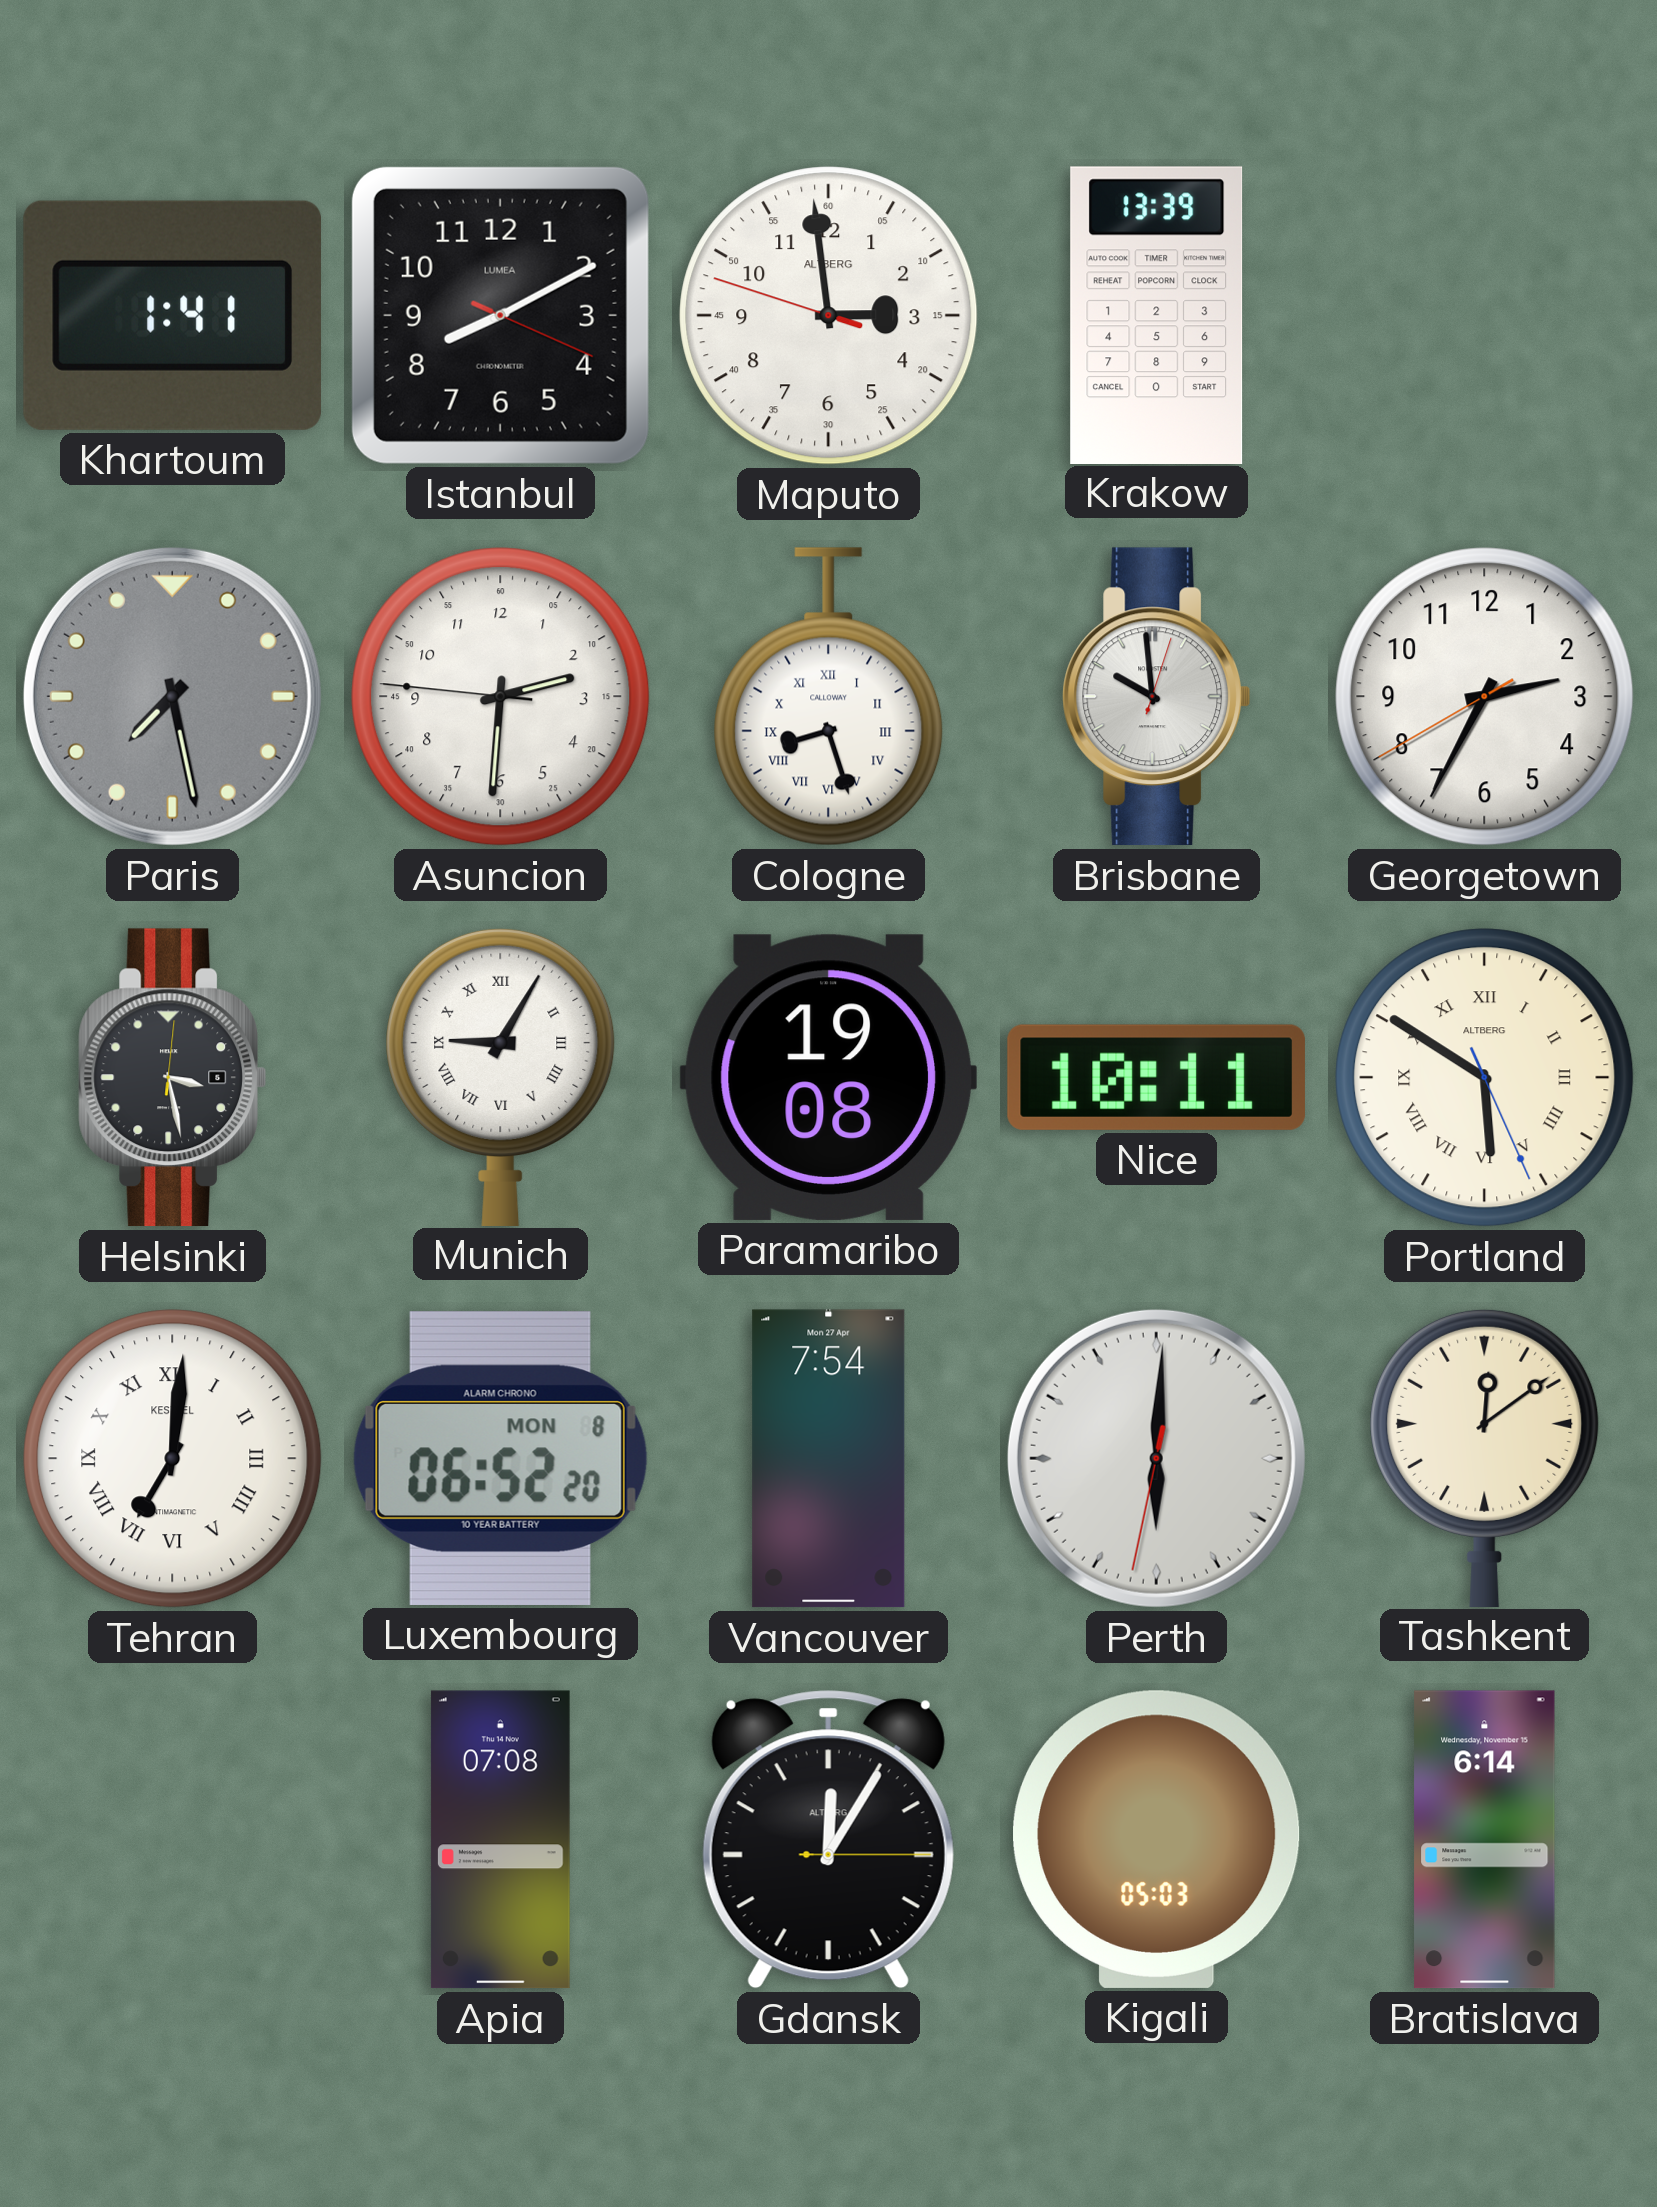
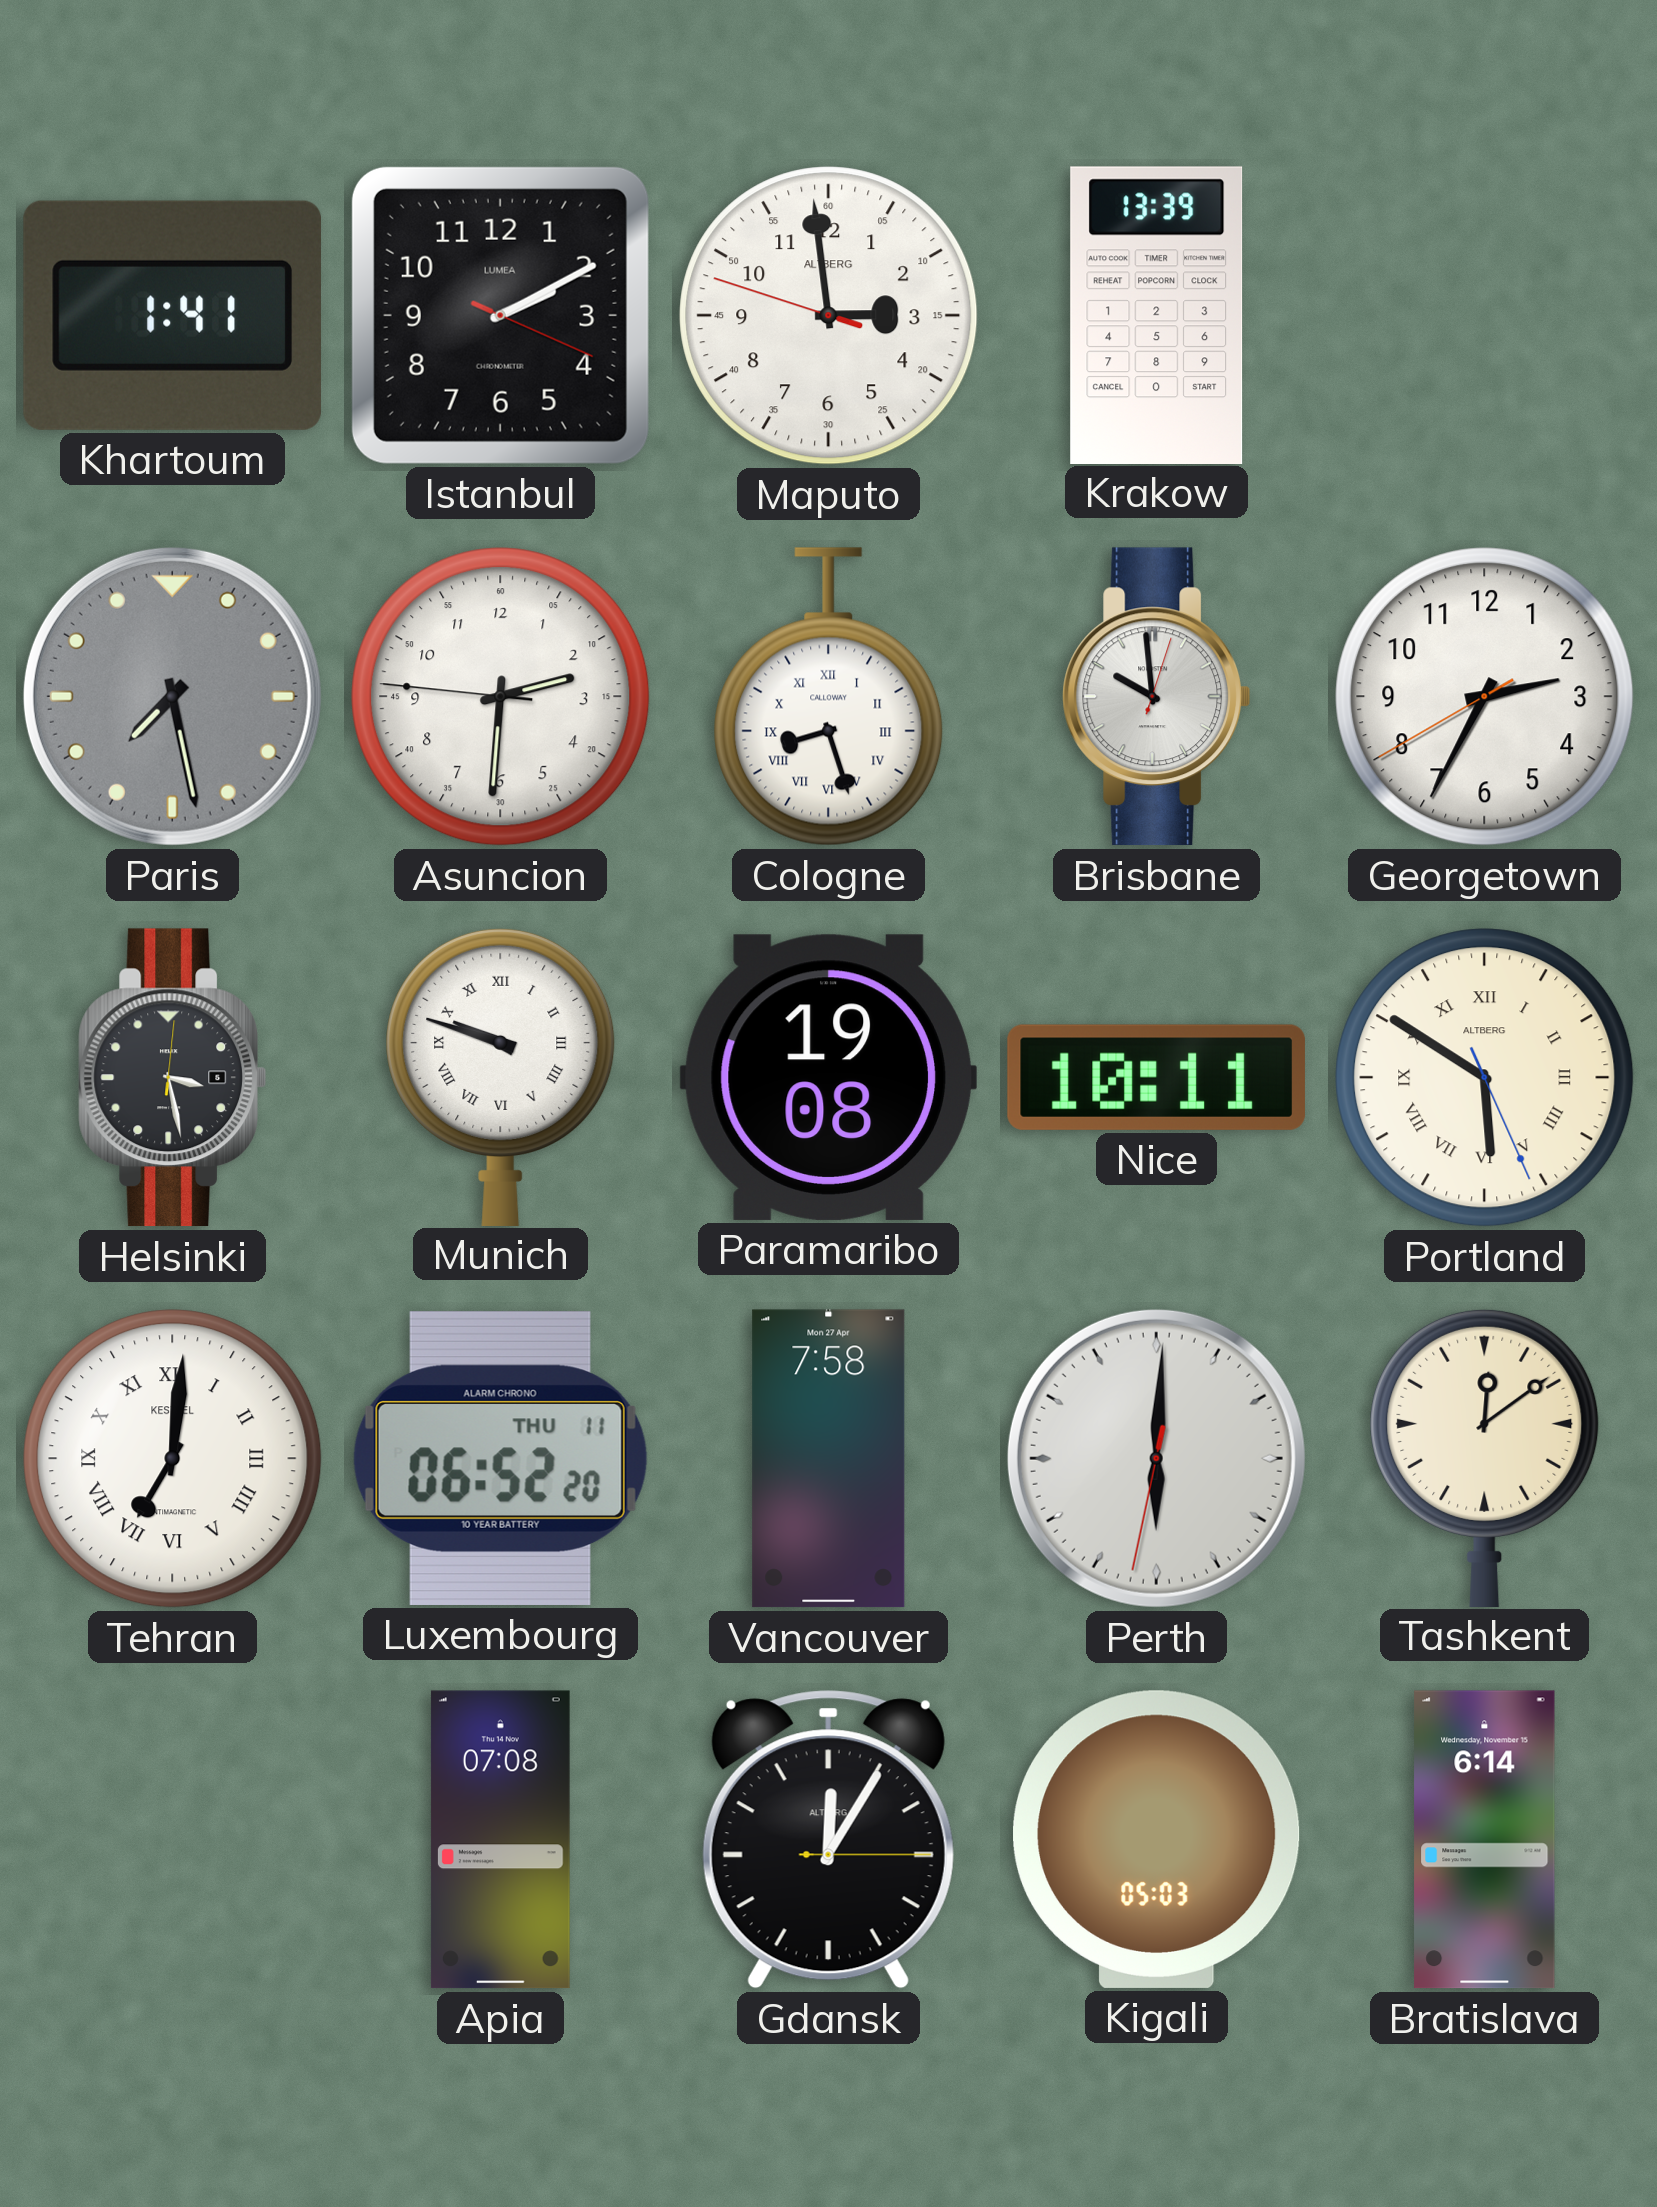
Istanbul: 8:10 -> 2:10
Munich: 9:05 -> 9:48
Luxembourg date: MON 8 -> THU 11
Vancouver: 7:54 -> 7:58
